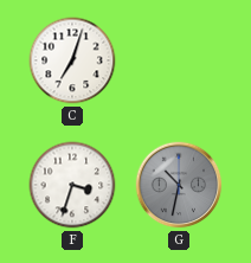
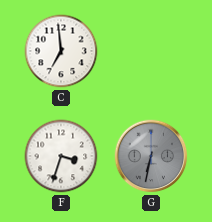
C: 7:03 -> 6:59
G: 10:32 -> 6:32
